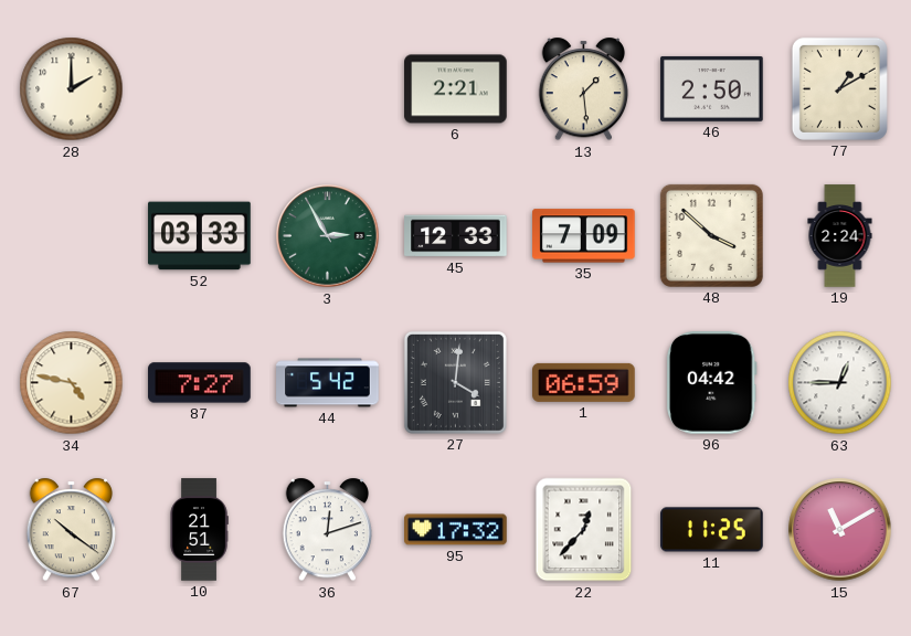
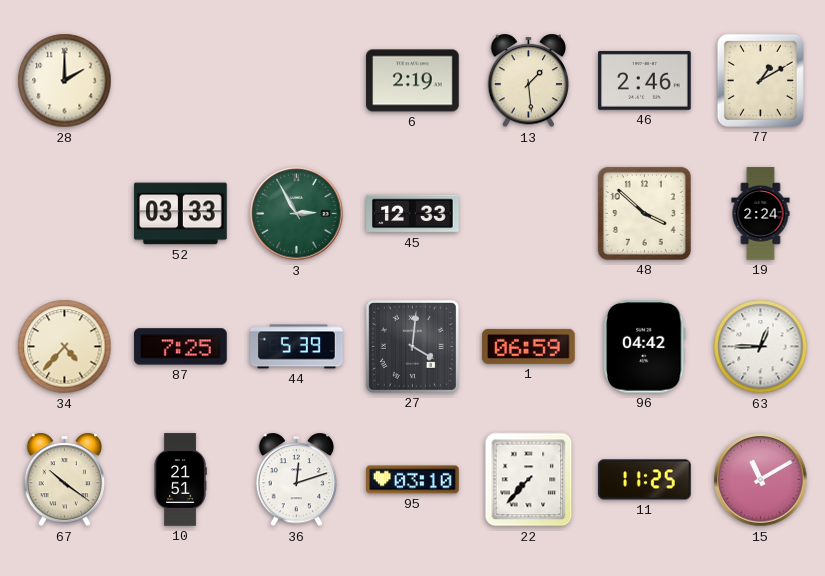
6: 2:21 -> 2:19
46: 2:50 -> 2:46
35: 7:09 -> none
34: 4:47 -> 4:37
87: 7:27 -> 7:25
44: 5:42 -> 5:39
95: 17:32 -> 03:10
22: 12:37 -> 7:37
